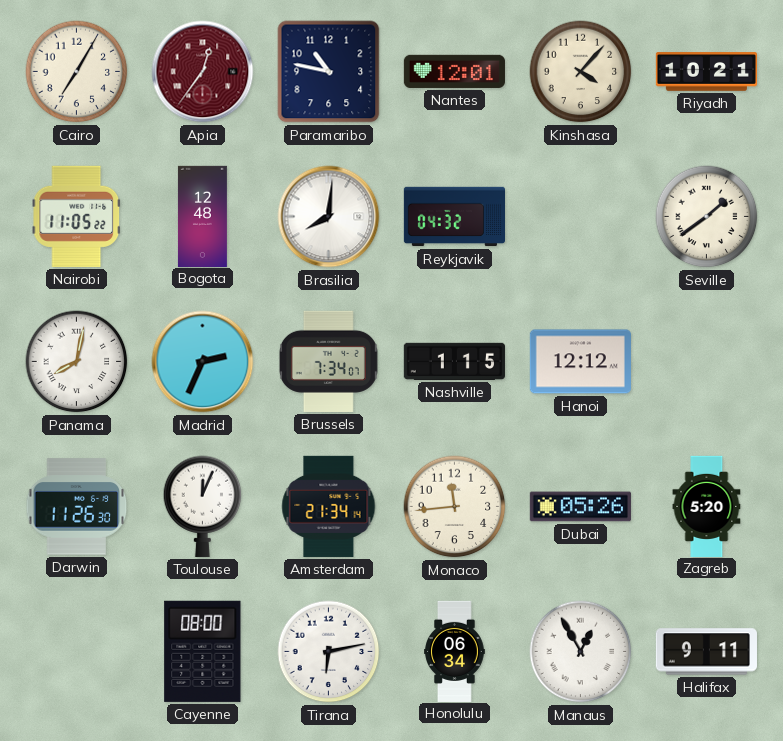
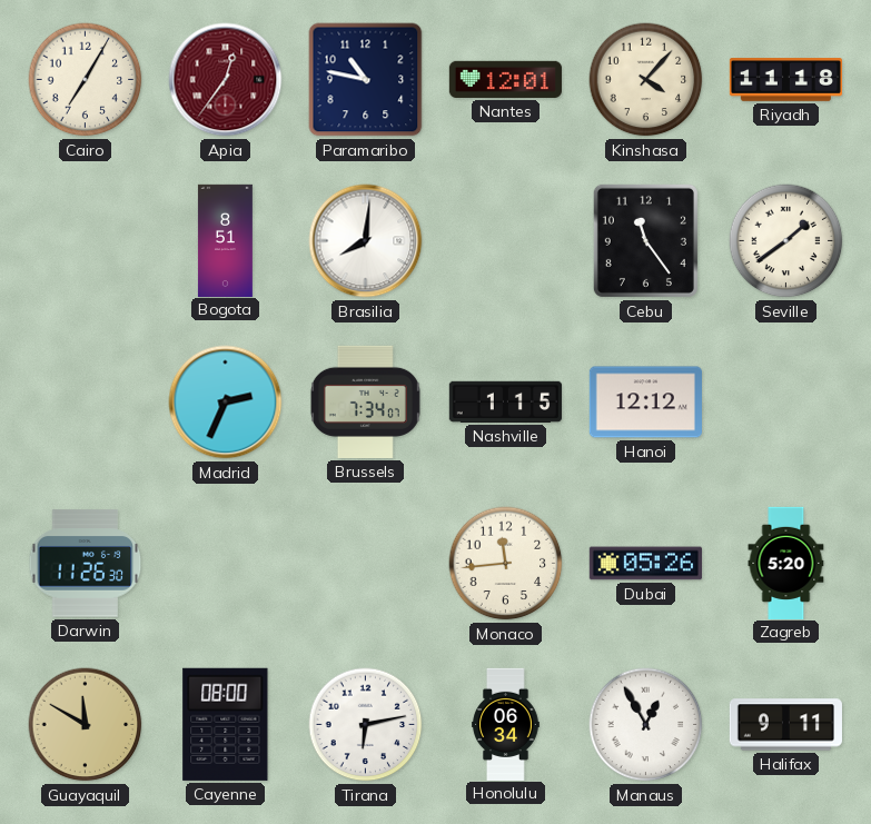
Riyadh: 10:21 -> 11:18
Nairobi: 11:05 -> none
Bogota: 12:48 -> 8:51
Reykjavik: 04:32 -> none
Cebu: none -> 11:24
Panama: 8:02 -> none
Toulouse: 12:04 -> none
Amsterdam: 21:34 -> none
Guayaquil: none -> 11:50
